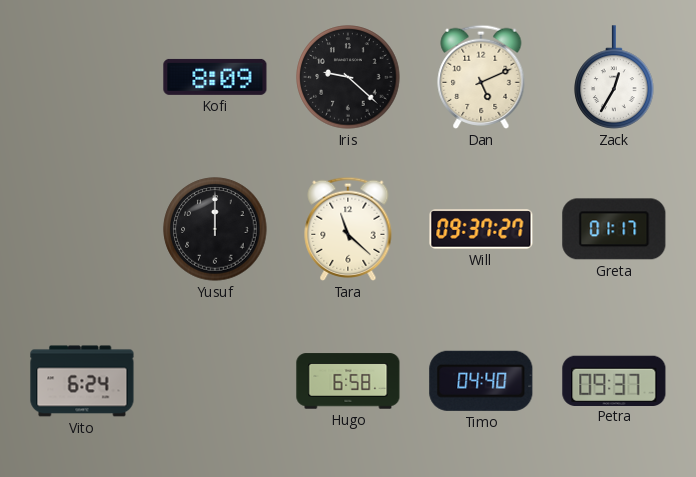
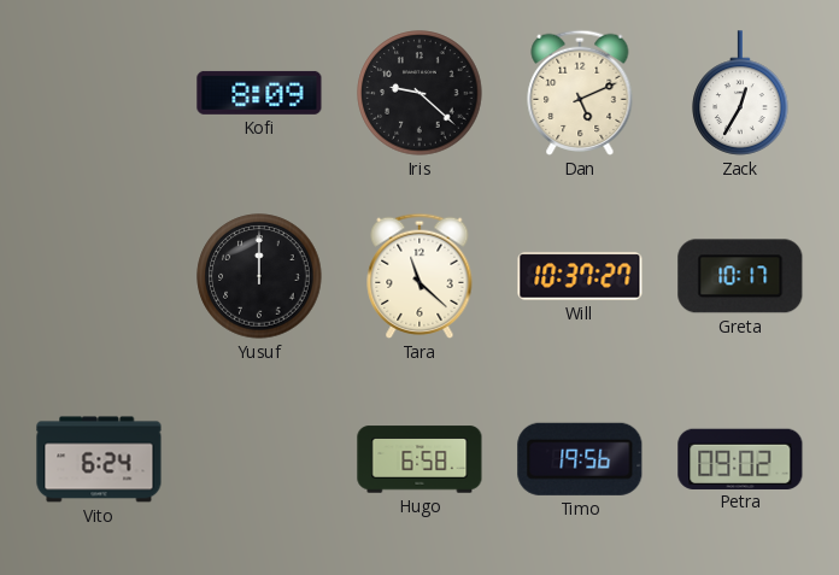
Will: 09:37 -> 10:37
Greta: 01:17 -> 10:17
Timo: 04:40 -> 19:56
Petra: 09:37 -> 09:02
